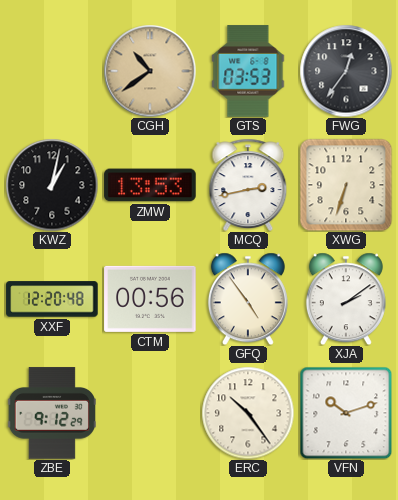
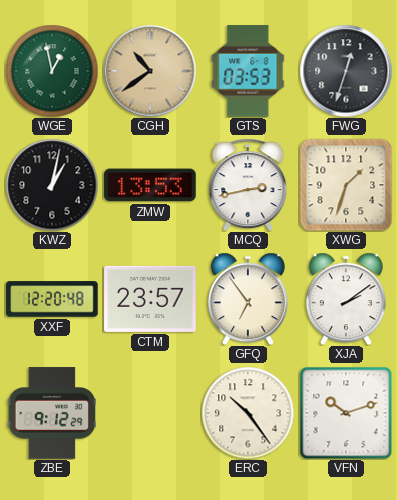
WGE: none -> 12:58
FWG: 12:36 -> 12:33
XWG: 6:33 -> 1:33
CTM: 00:56 -> 23:57
GFQ: 4:54 -> 6:54
